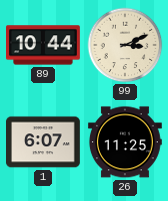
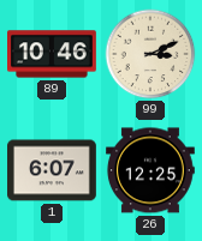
89: 10:44 -> 10:46
26: 11:25 -> 12:25
